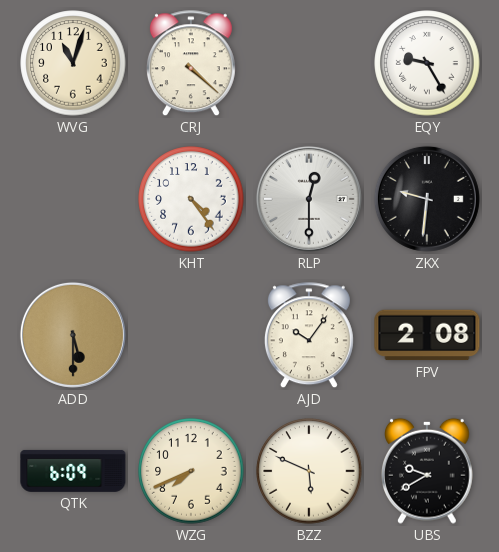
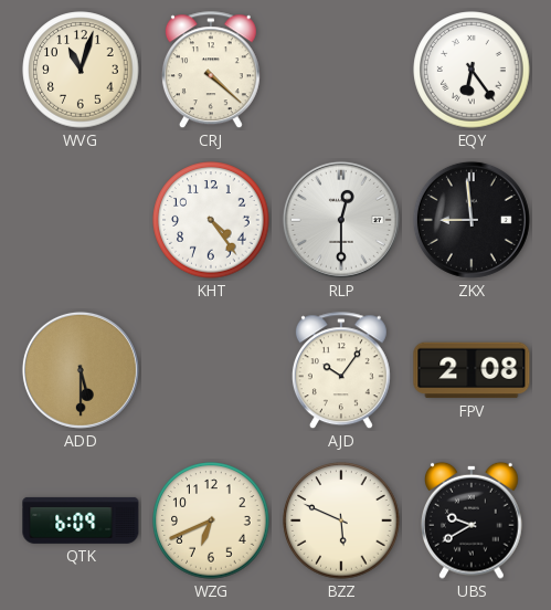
EQY: 9:25 -> 6:24
ZKX: 9:31 -> 8:59
WZG: 7:41 -> 6:41
